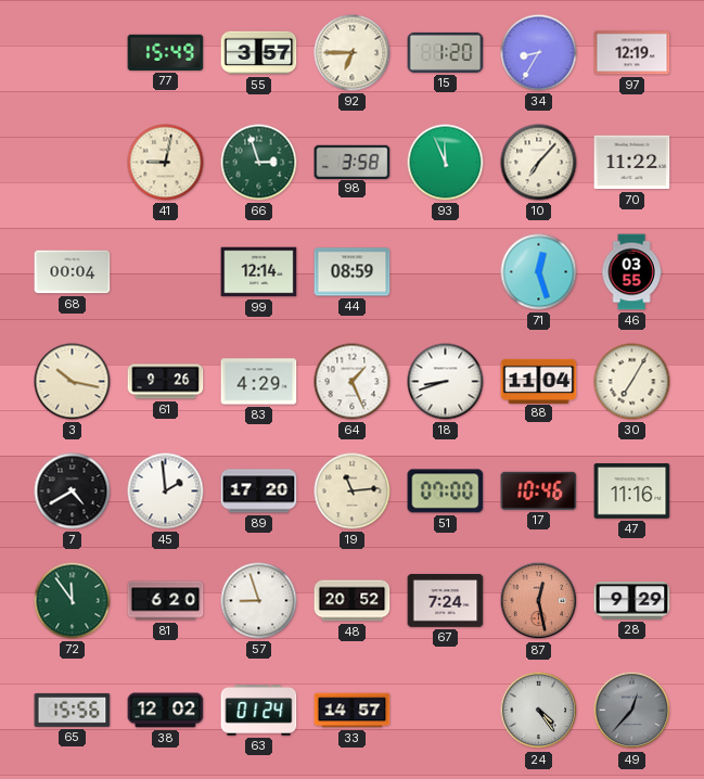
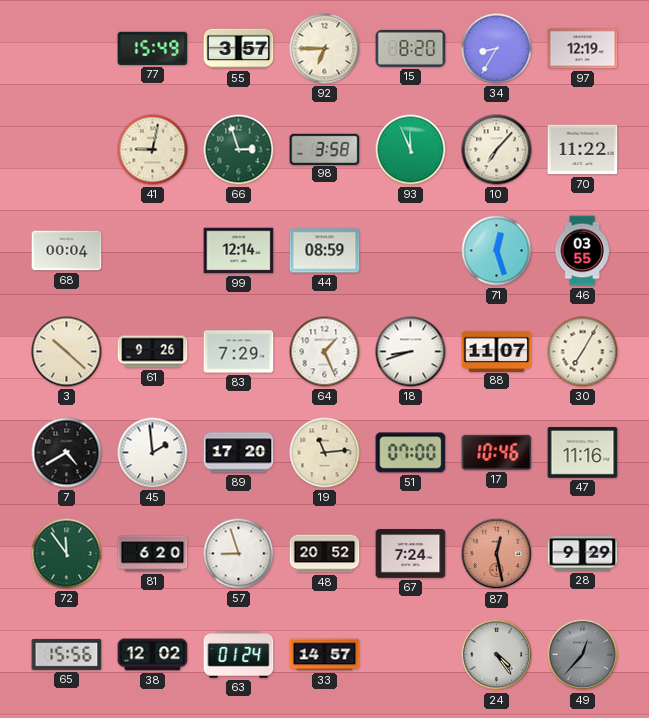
15: 1:20 -> 8:20
3: 10:17 -> 10:22
83: 4:29 -> 7:29
88: 11:04 -> 11:07
